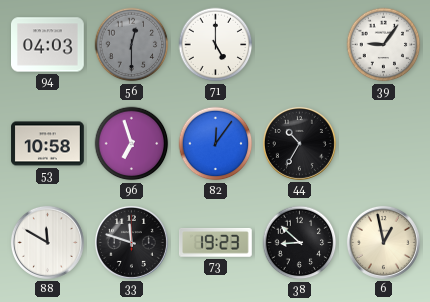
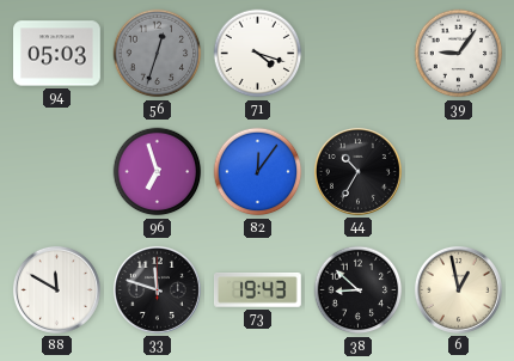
94: 04:03 -> 05:03
56: 12:30 -> 12:33
71: 5:00 -> 4:18
53: 10:58 -> none
73: 19:23 -> 19:43
